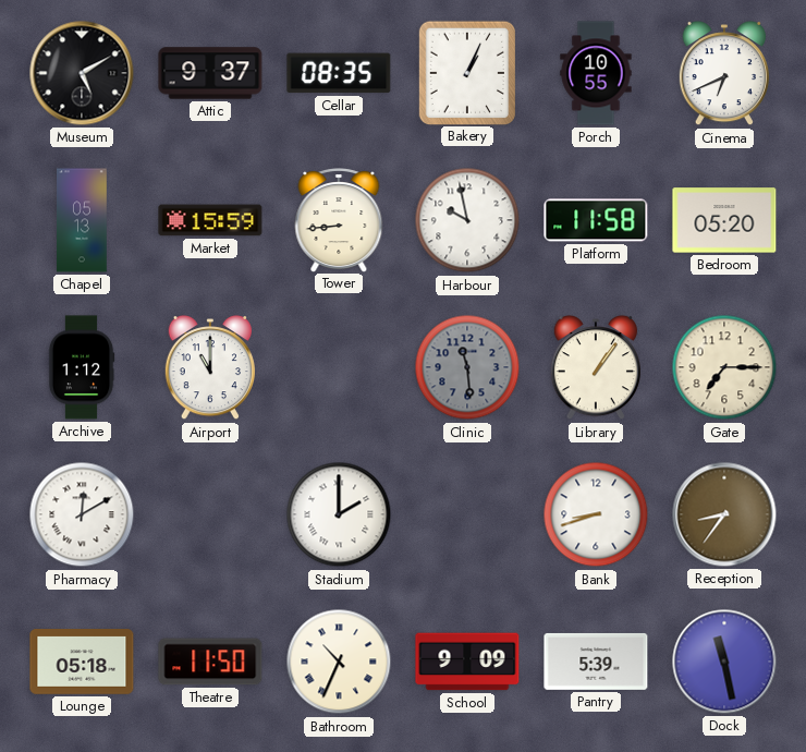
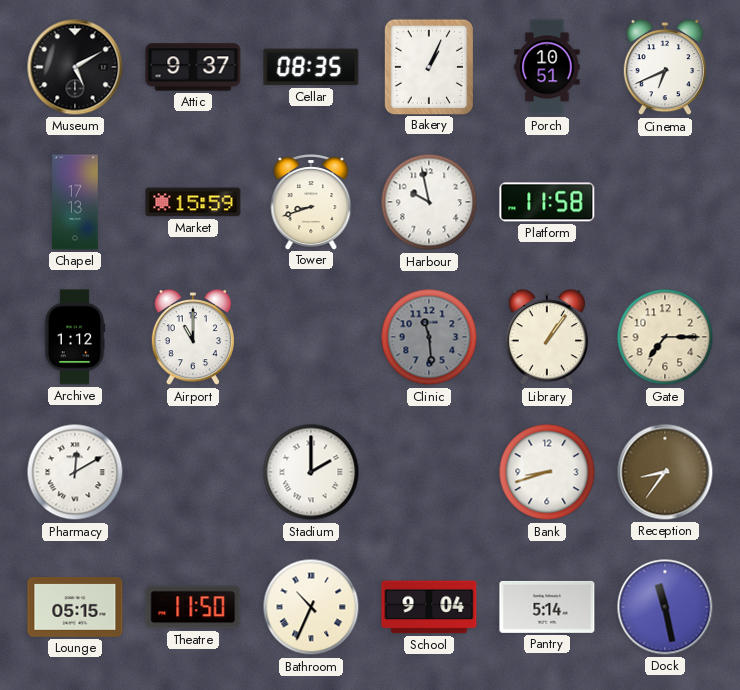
Porch: 10:55 -> 10:51
Chapel: 05:13 -> 17:13
Tower: 8:44 -> 8:42
Bedroom: 05:20 -> none
Lounge: 05:18 -> 05:15
School: 9:09 -> 9:04
Pantry: 5:39 -> 5:14
